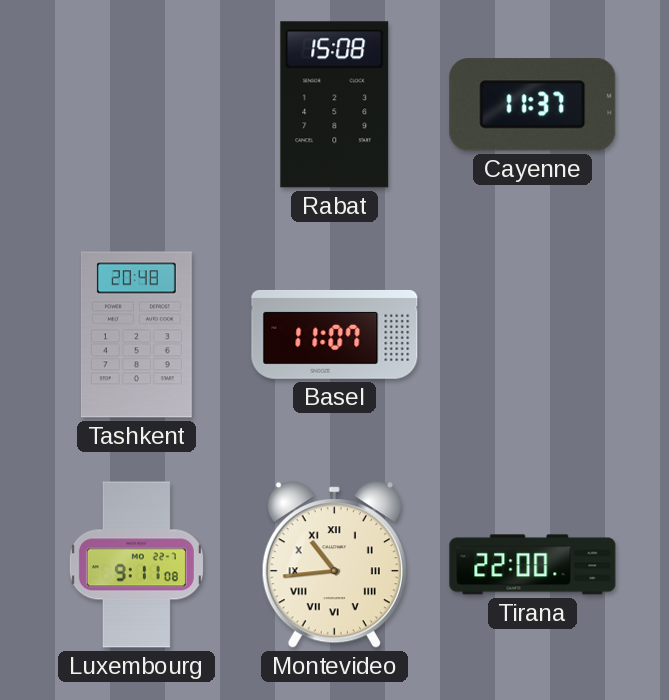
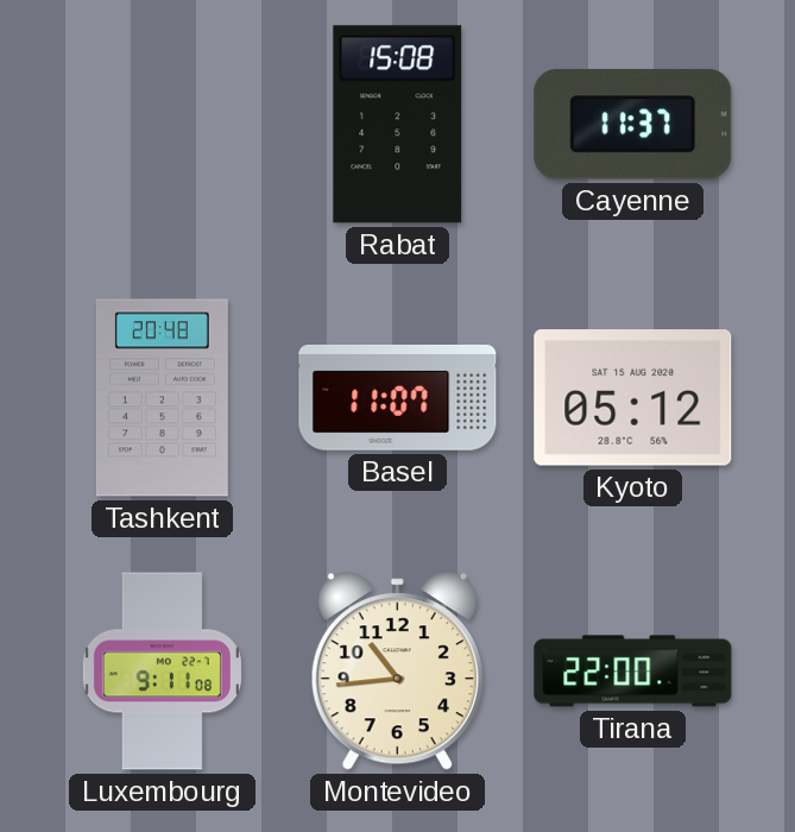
Kyoto: none -> 05:12
Montevideo numerals: Roman -> Arabic
